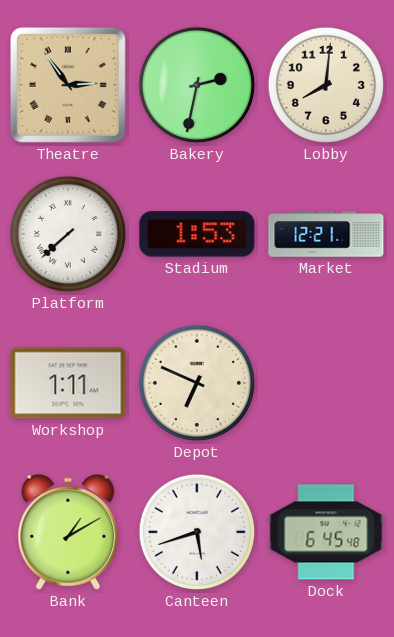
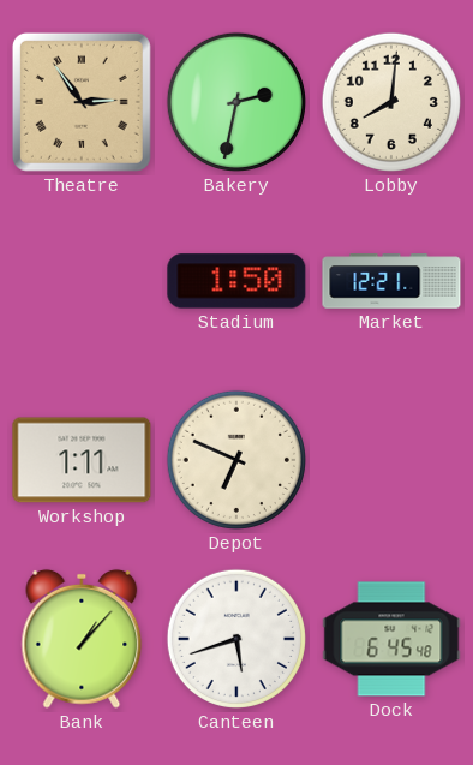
Platform: 7:38 -> none
Stadium: 1:53 -> 1:50
Bank: 1:10 -> 1:07
